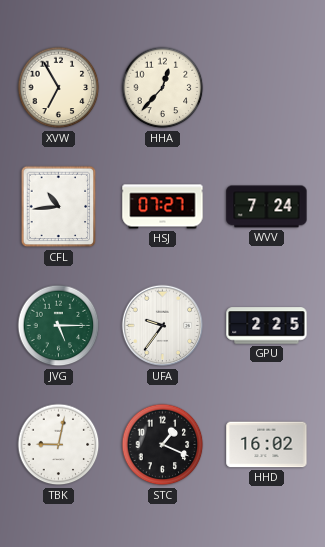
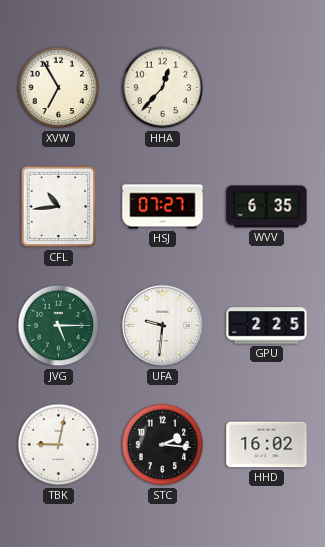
WVV: 7:24 -> 6:35
UFA: 9:36 -> 9:31
STC: 1:19 -> 2:16
